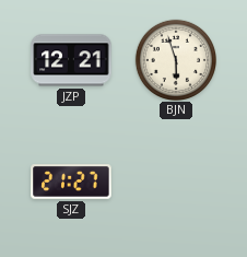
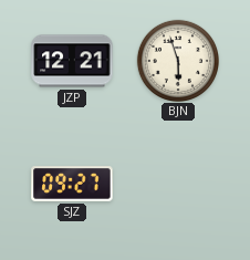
SJZ: 21:27 -> 09:27
